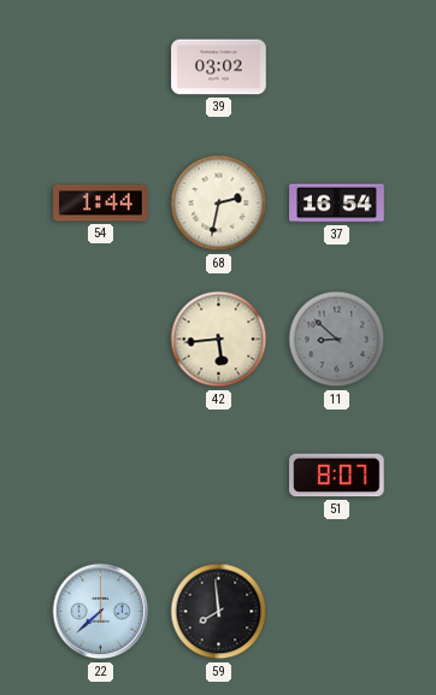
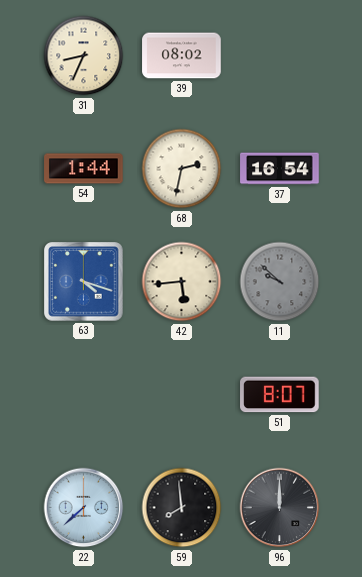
31: none -> 8:34
39: 03:02 -> 08:02
63: none -> 4:18
11: 8:52 -> 9:52
96: none -> 12:00
